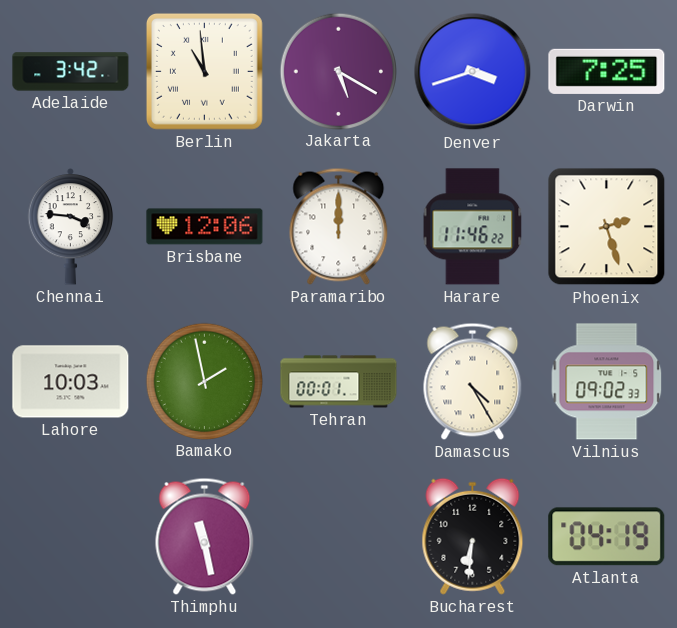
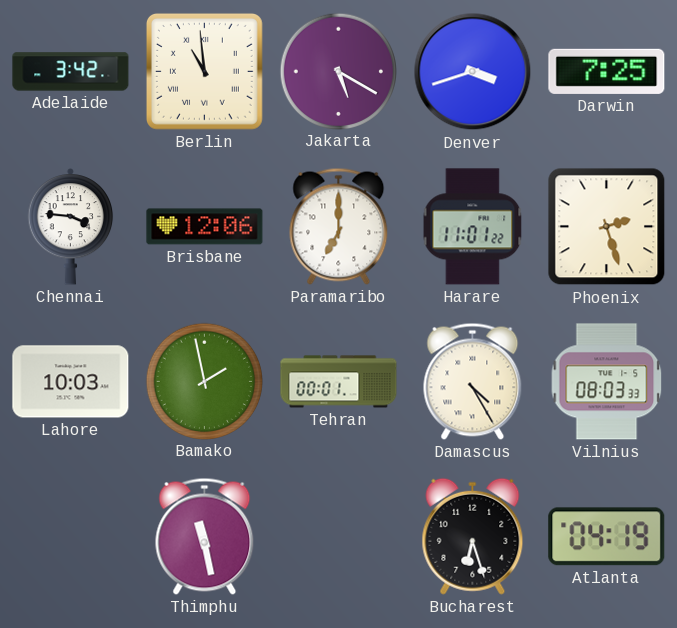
Paramaribo: 12:00 -> 7:00
Harare: 11:46 -> 11:01
Vilnius: 09:02 -> 08:03
Bucharest: 6:31 -> 6:27
